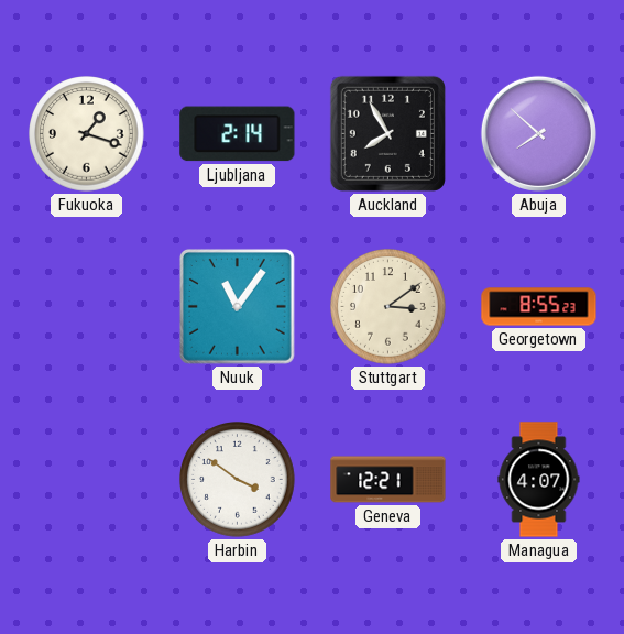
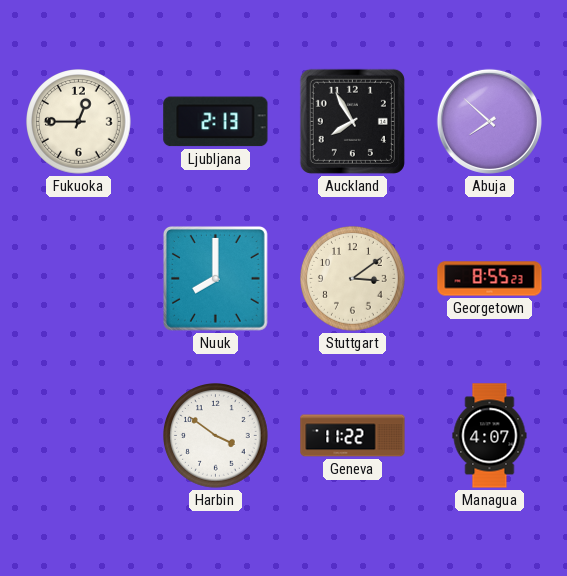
Fukuoka: 1:18 -> 12:45
Ljubljana: 2:14 -> 2:13
Nuuk: 11:06 -> 8:00
Geneva: 12:21 -> 11:22
